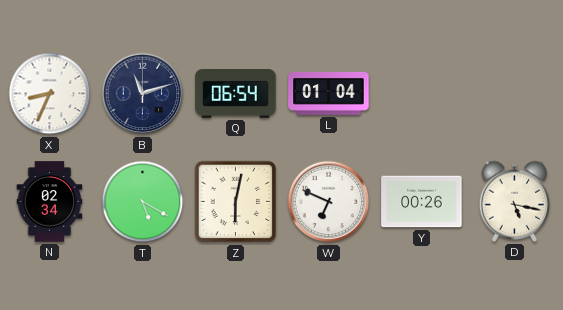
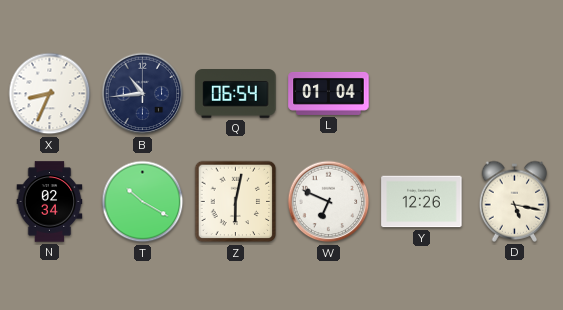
B: 11:12 -> 10:44
T: 5:20 -> 10:20
Y: 00:26 -> 12:26
